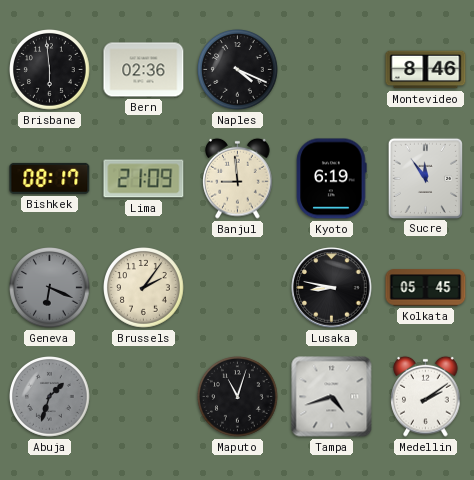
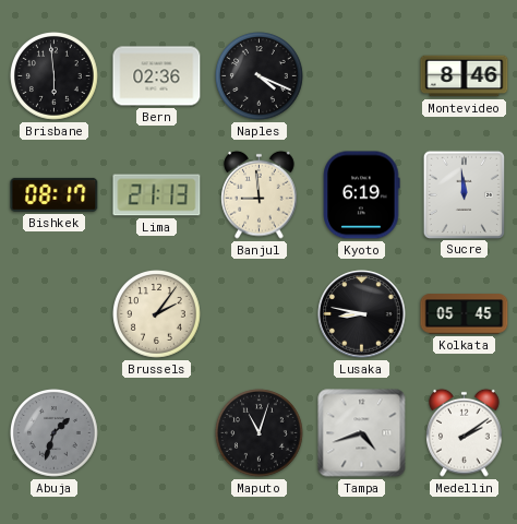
Lima: 21:09 -> 21:13
Sucre: 11:54 -> 11:59
Geneva: 6:19 -> none
